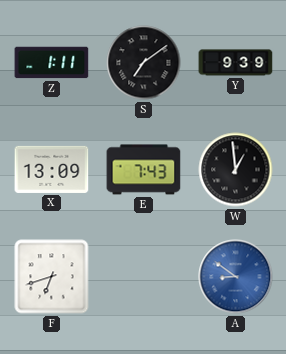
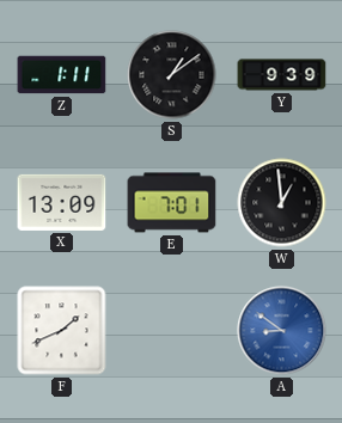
S: 7:09 -> 1:09
E: 7:43 -> 7:01
F: 6:42 -> 1:41
